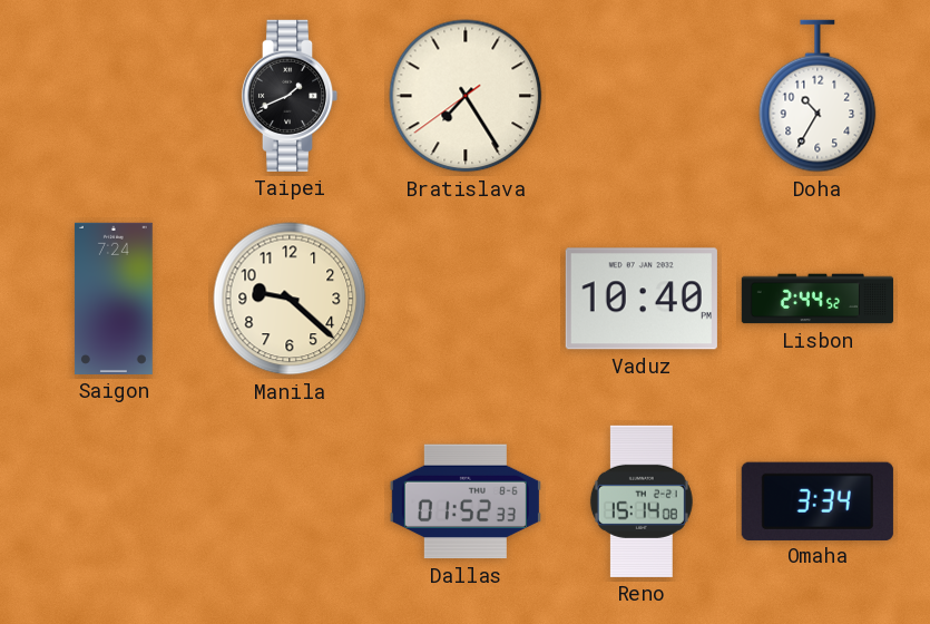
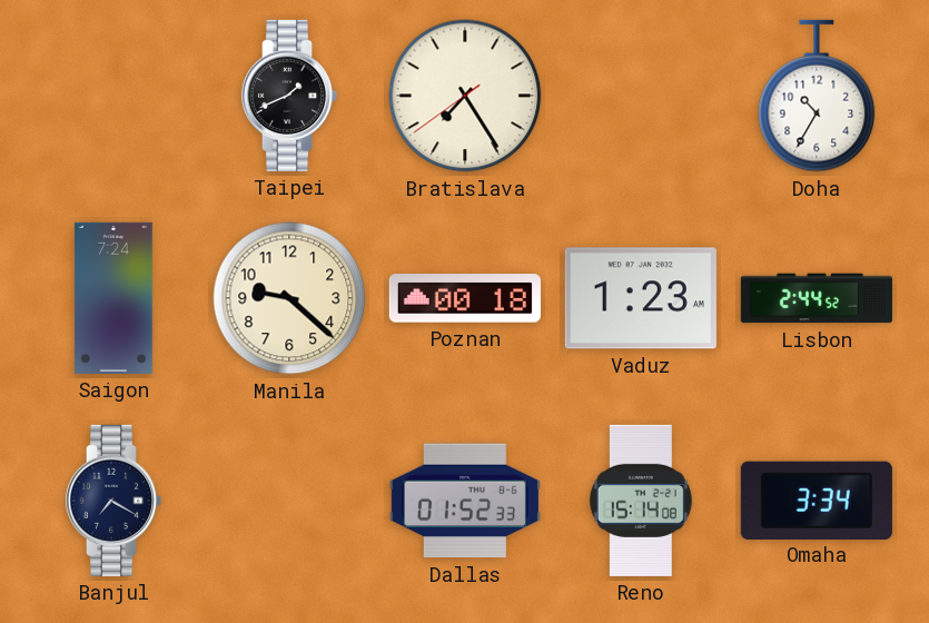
Poznan: none -> 00:18
Vaduz: 10:40 -> 1:23
Banjul: none -> 7:20
